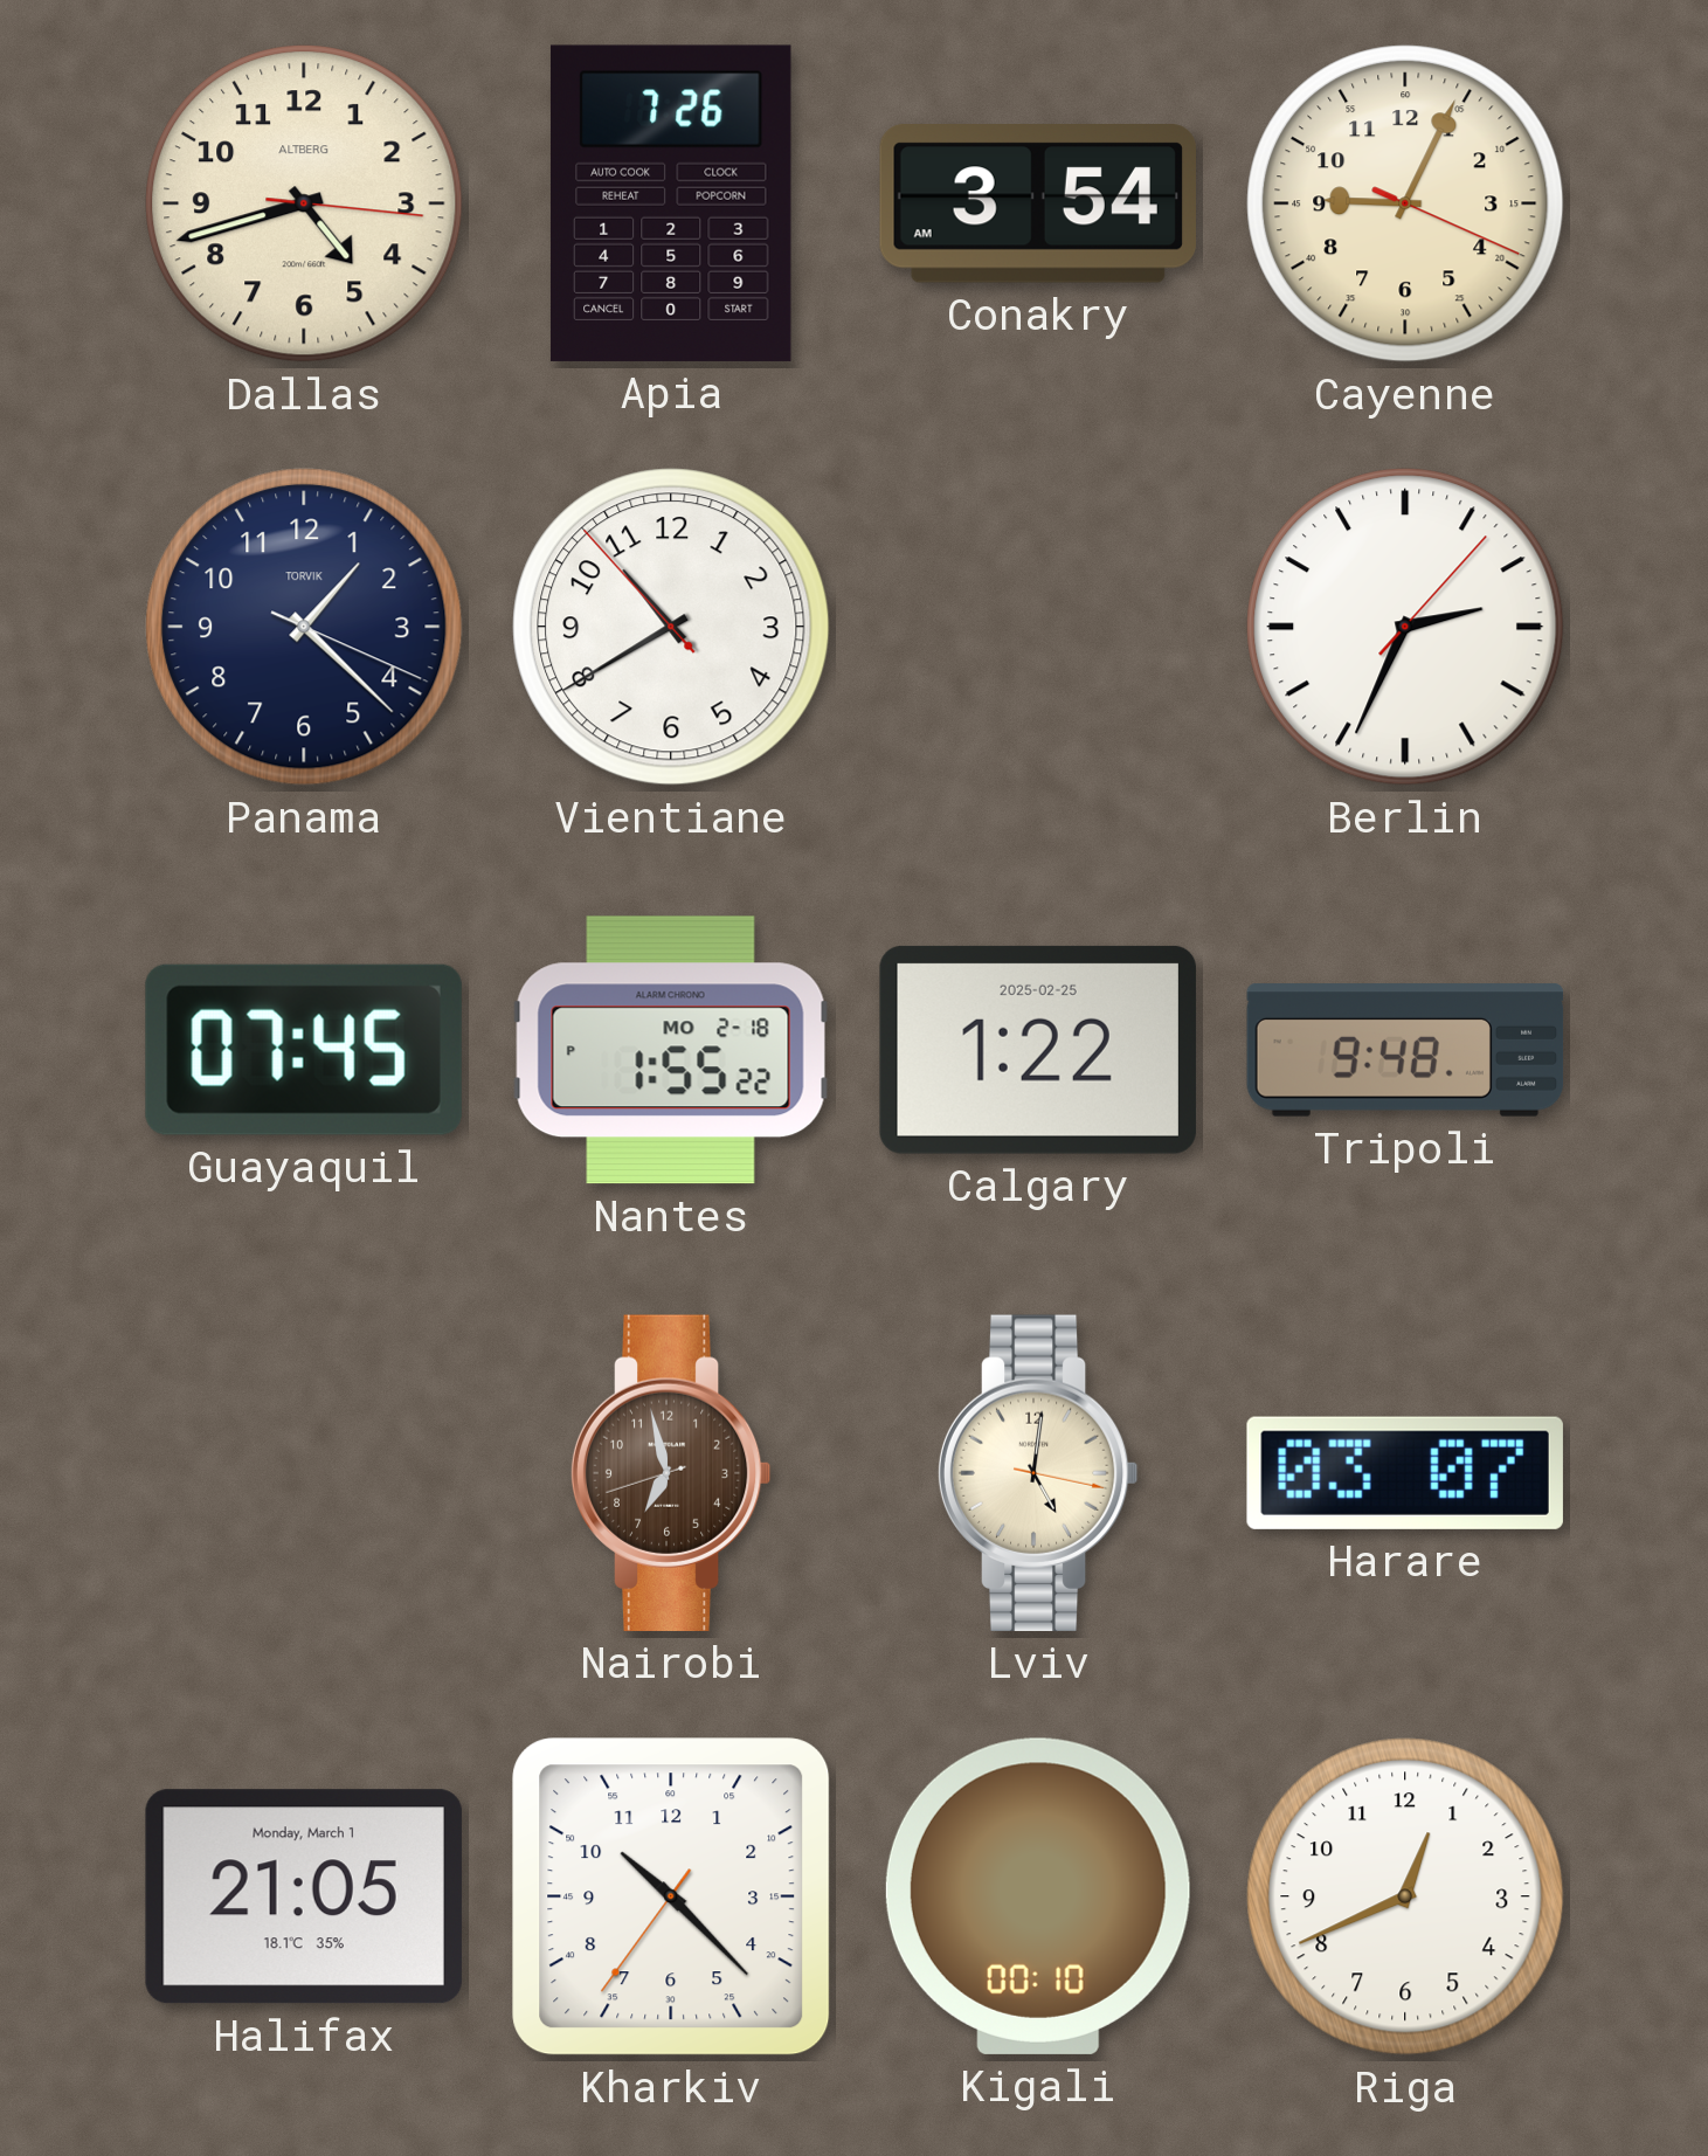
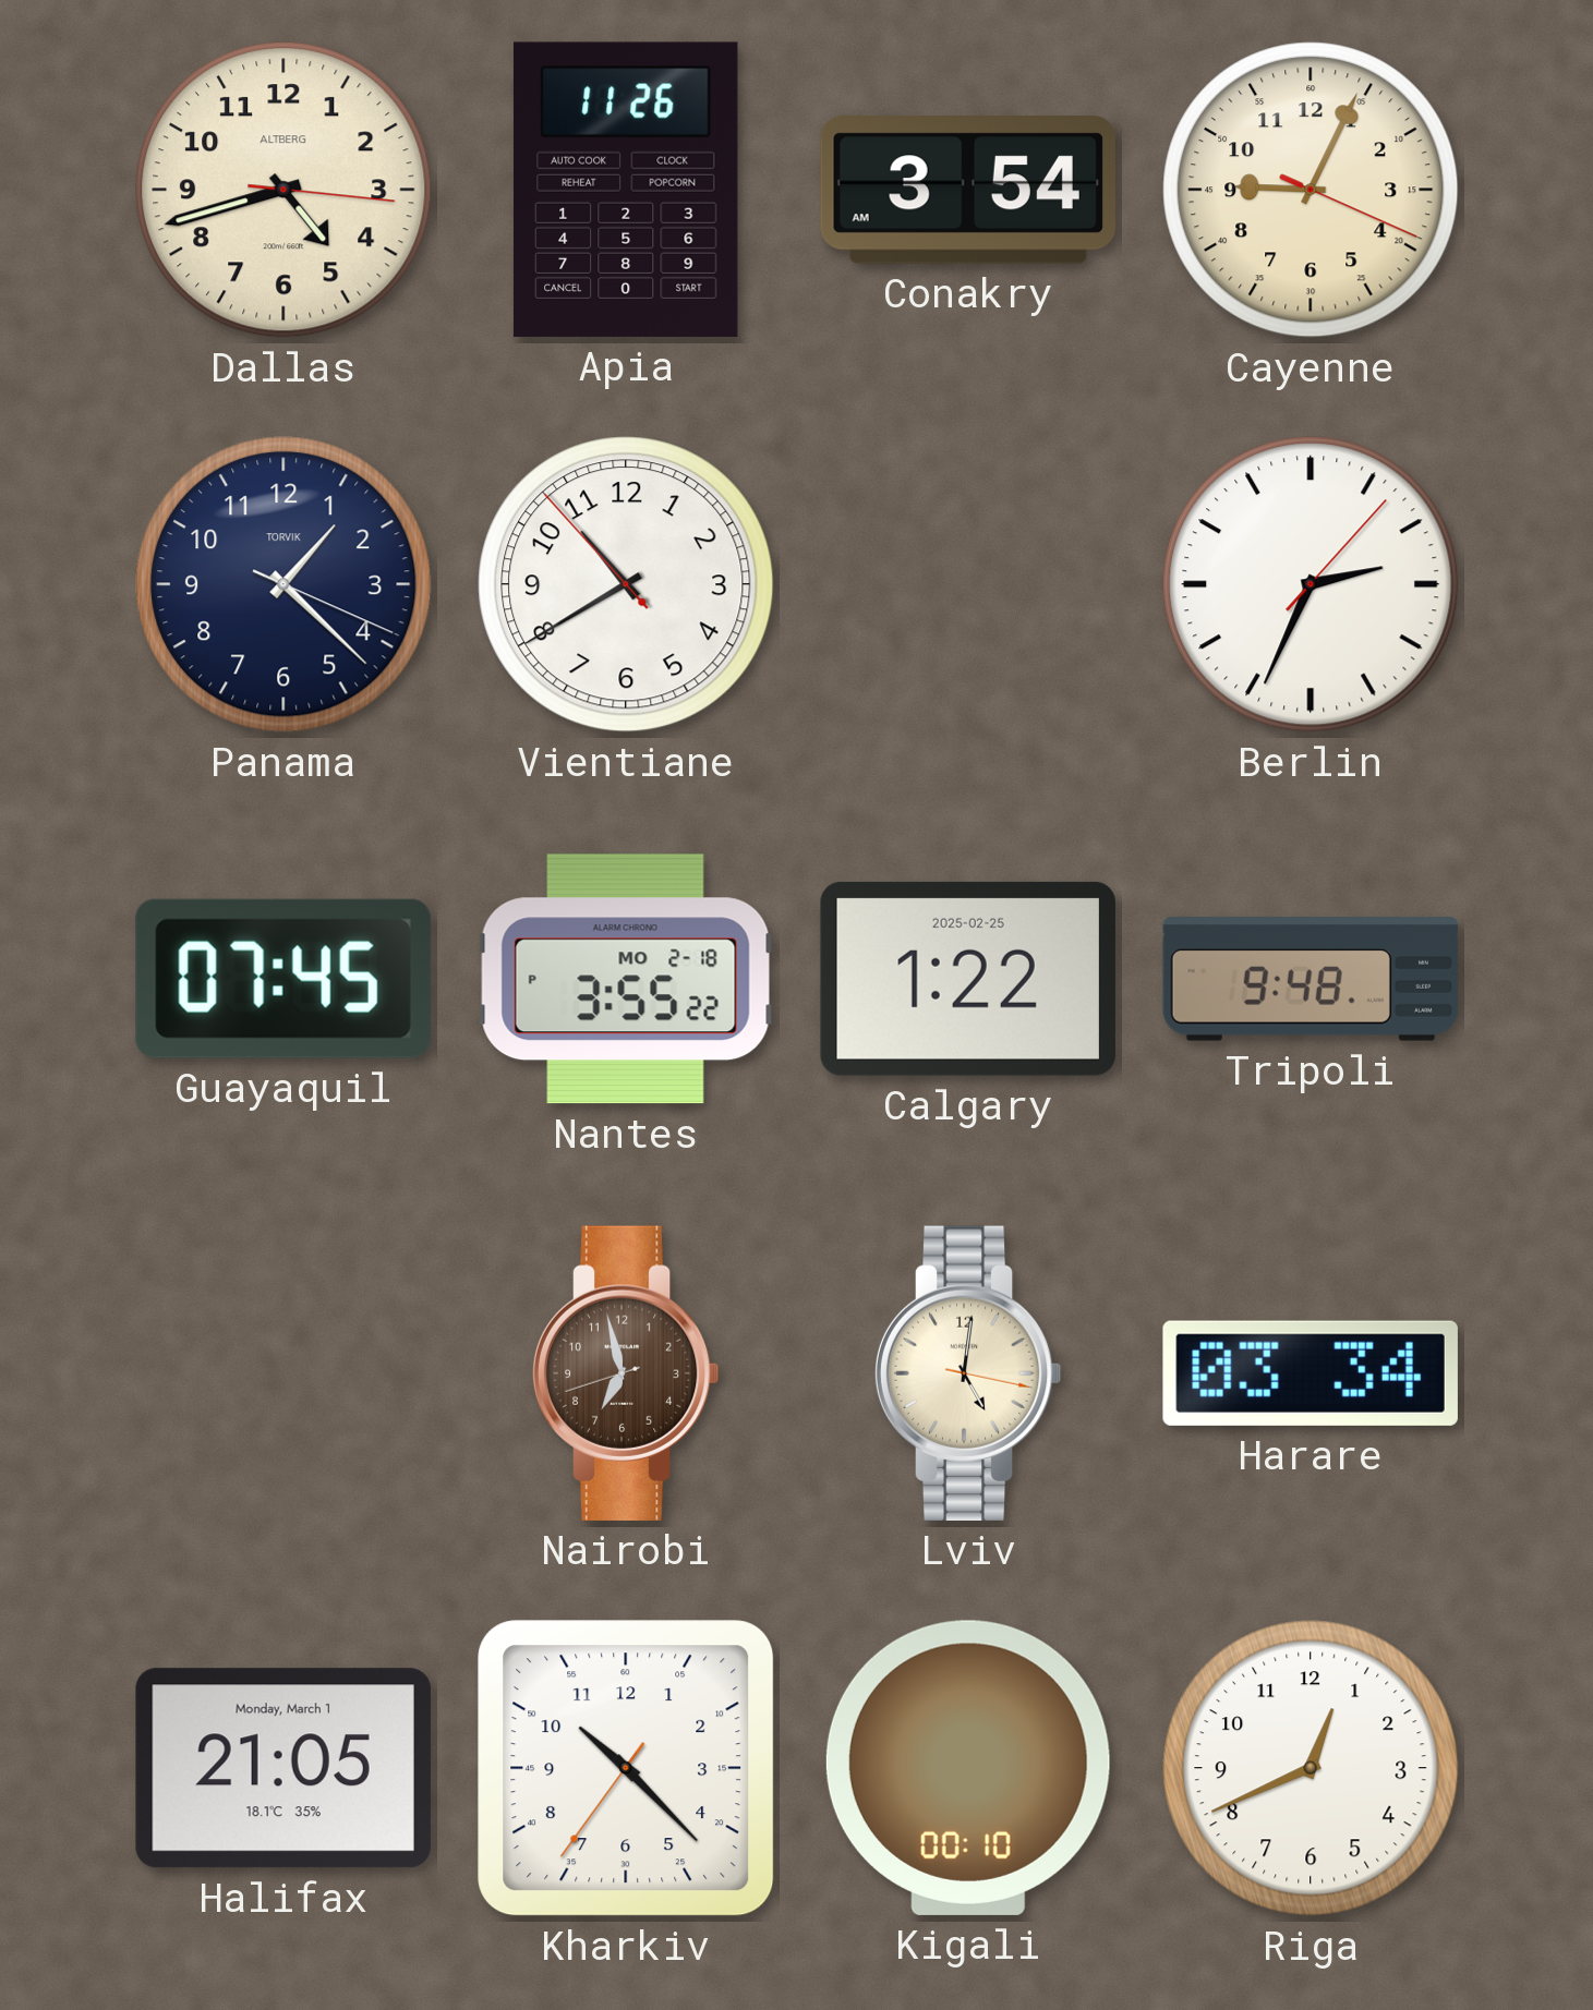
Apia: 7:26 -> 11:26
Nantes: 1:55 -> 3:55
Harare: 03:07 -> 03:34
